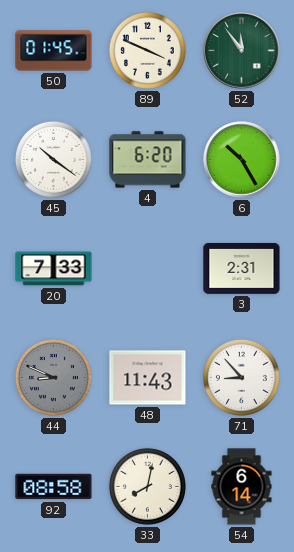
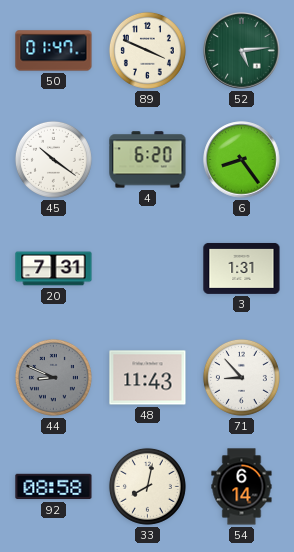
50: 01:45 -> 01:47
52: 11:54 -> 5:14
6: 10:25 -> 8:24
20: 7:33 -> 7:31
3: 2:31 -> 1:31
